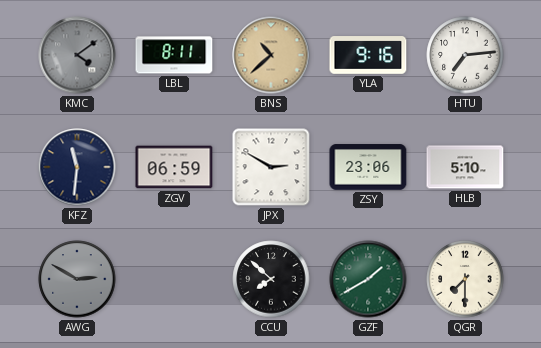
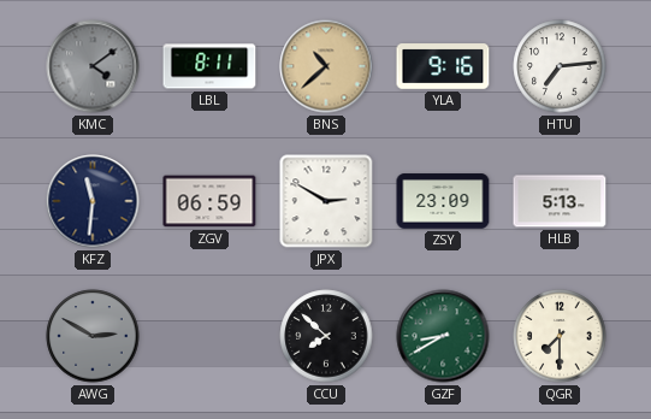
ZSY: 23:06 -> 23:09
HLB: 5:10 -> 5:13
GZF: 1:40 -> 8:40
